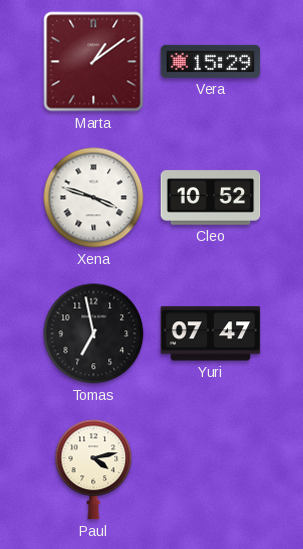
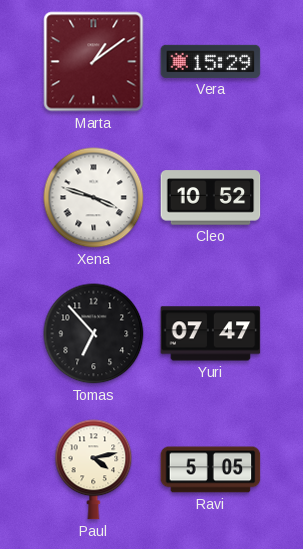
Tomas: 6:58 -> 6:53
Ravi: none -> 5:05
